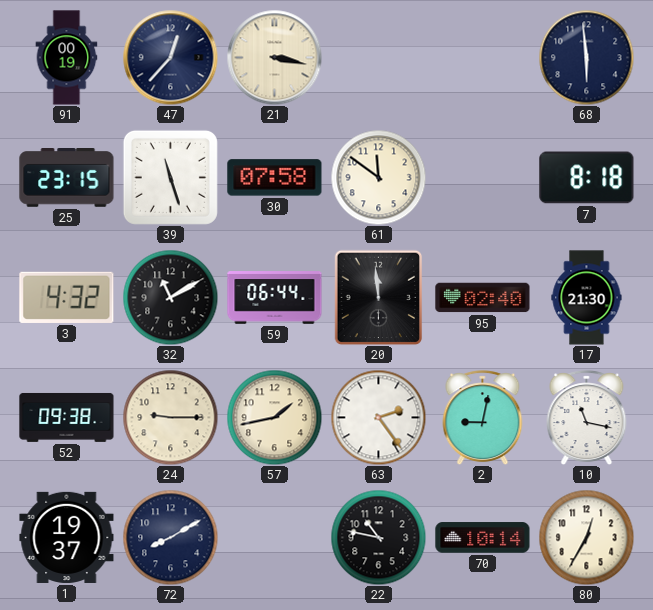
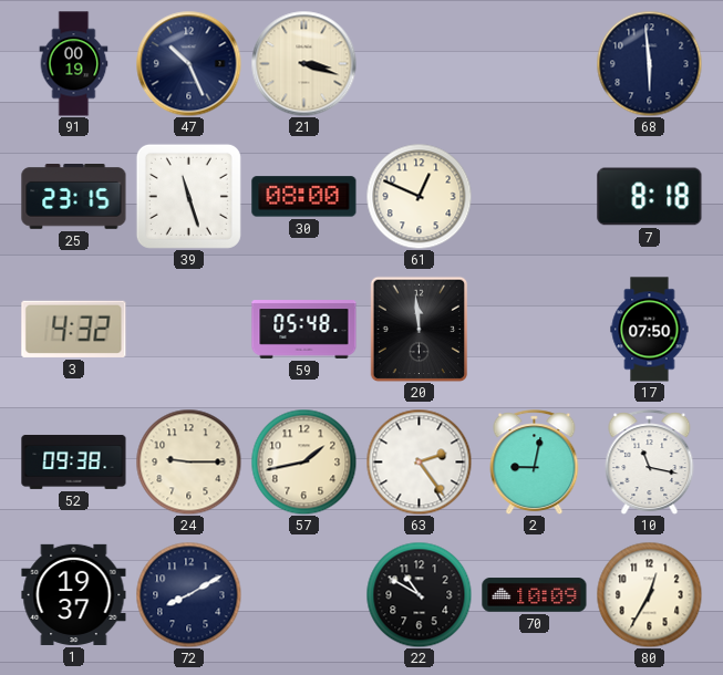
47: 12:37 -> 10:26
21: 3:17 -> 3:18
30: 07:58 -> 08:00
61: 11:51 -> 12:49
32: 11:10 -> none
59: 06:44 -> 05:48
95: 02:40 -> none
17: 21:30 -> 07:50
22: 10:47 -> 10:50
70: 10:14 -> 10:09
